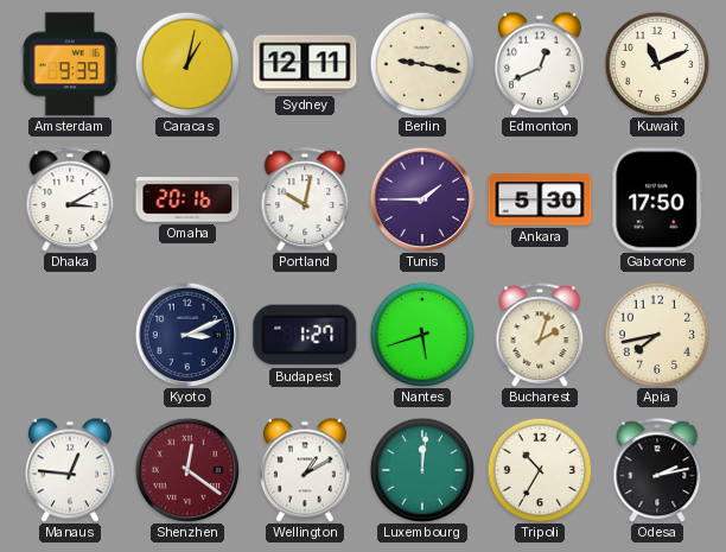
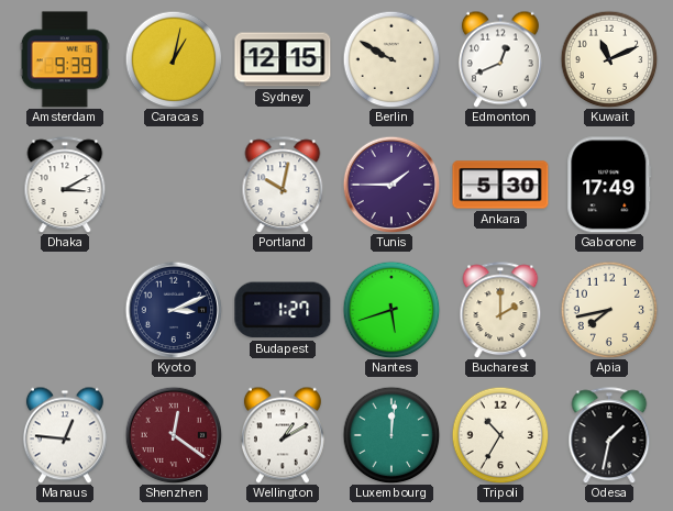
Sydney: 12:11 -> 12:15
Berlin: 9:17 -> 9:50
Omaha: 20:16 -> none
Gaborone: 17:50 -> 17:49
Bucharest: 2:03 -> 2:00
Odesa: 2:13 -> 1:32
